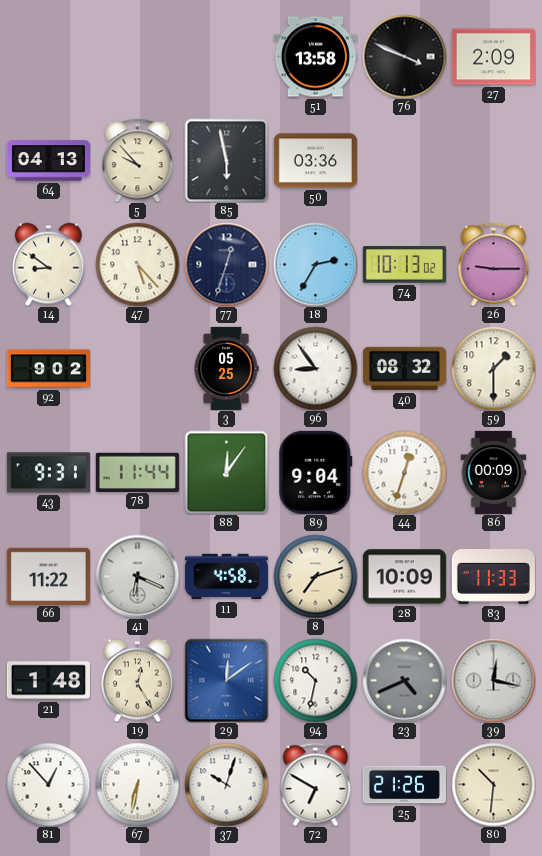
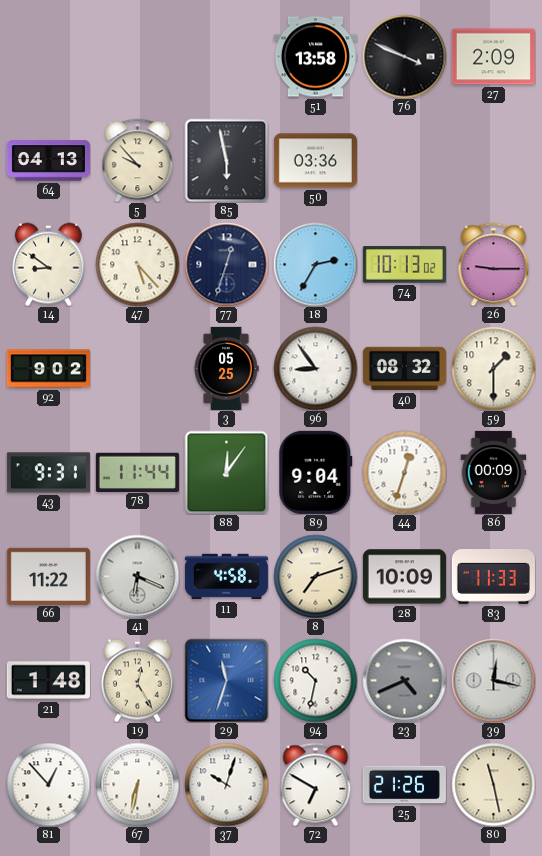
29: 12:09 -> 11:33
80: 10:31 -> 11:28
